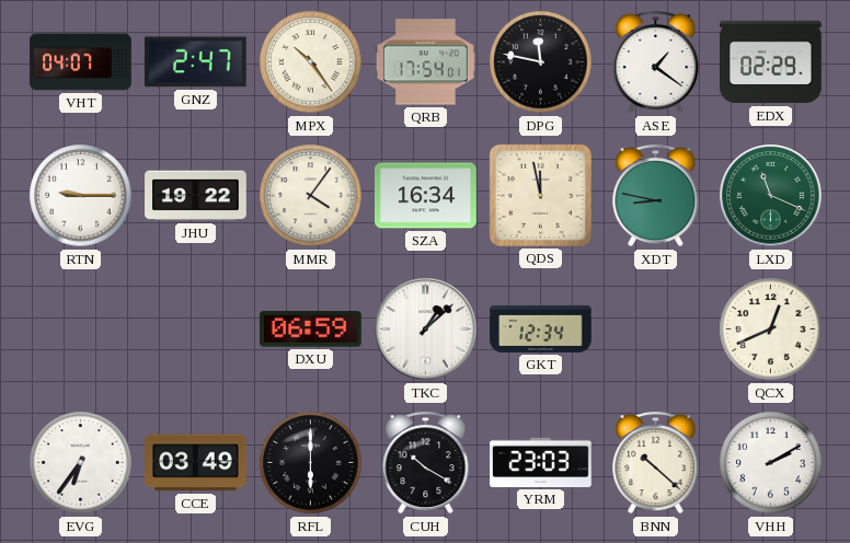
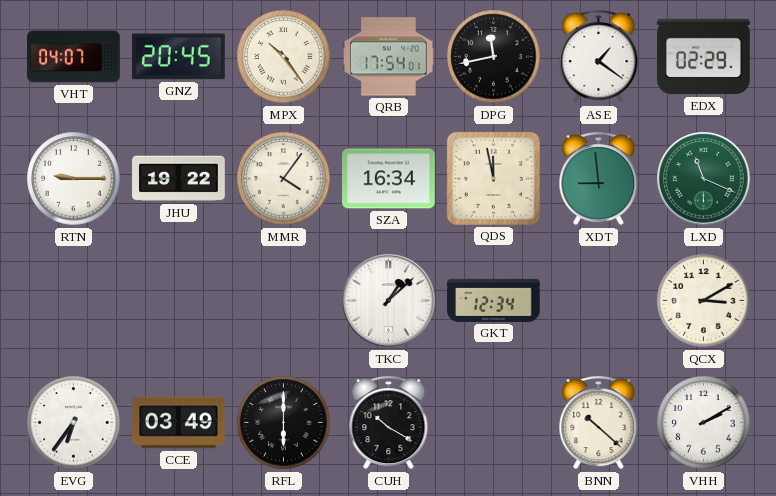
GNZ: 2:47 -> 20:45
DPG: 11:47 -> 11:43
XDT: 8:47 -> 8:59
DXU: 06:59 -> none
QCX: 12:41 -> 3:10
YRM: 23:03 -> none
